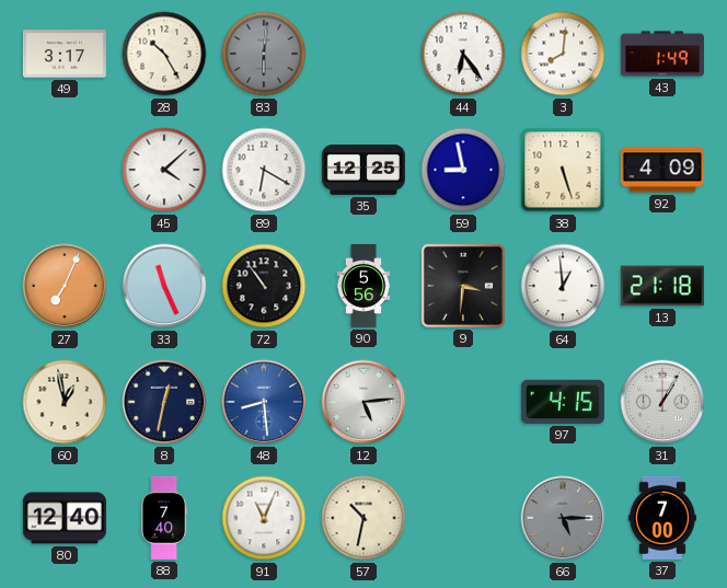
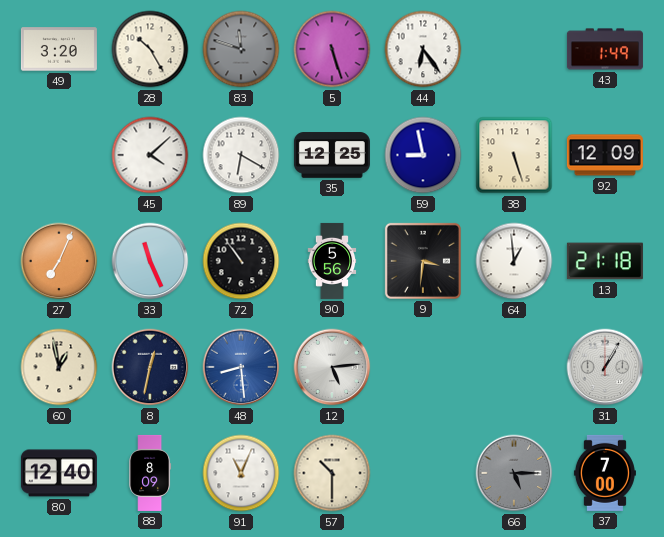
49: 3:17 -> 3:20
83: 6:01 -> 11:48
5: none -> 5:27
3: 8:01 -> none
92: 4:09 -> 12:09
97: 4:15 -> none
88: 7:40 -> 8:09
57: 10:32 -> 10:30
